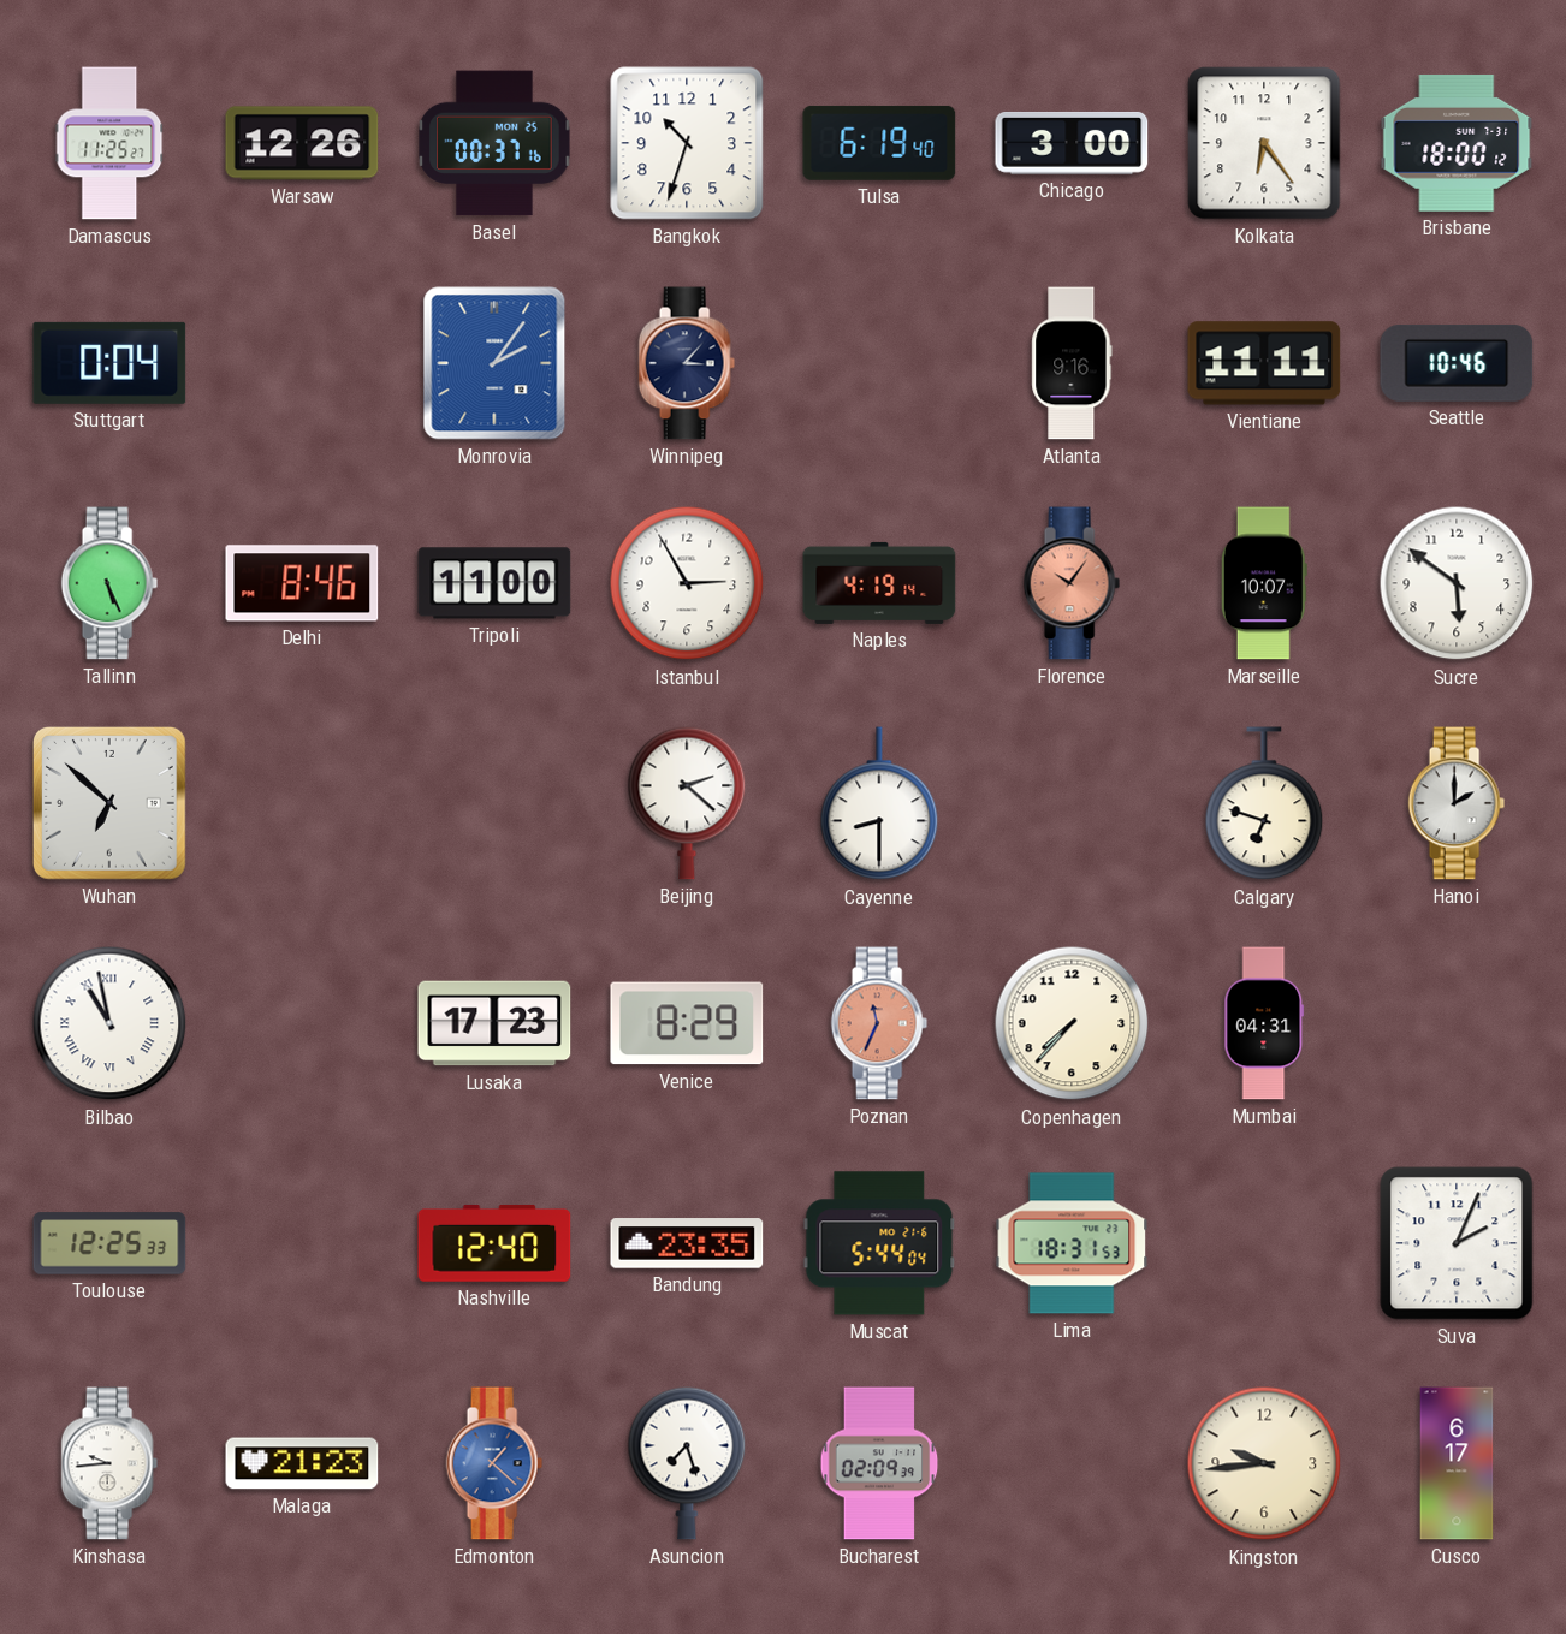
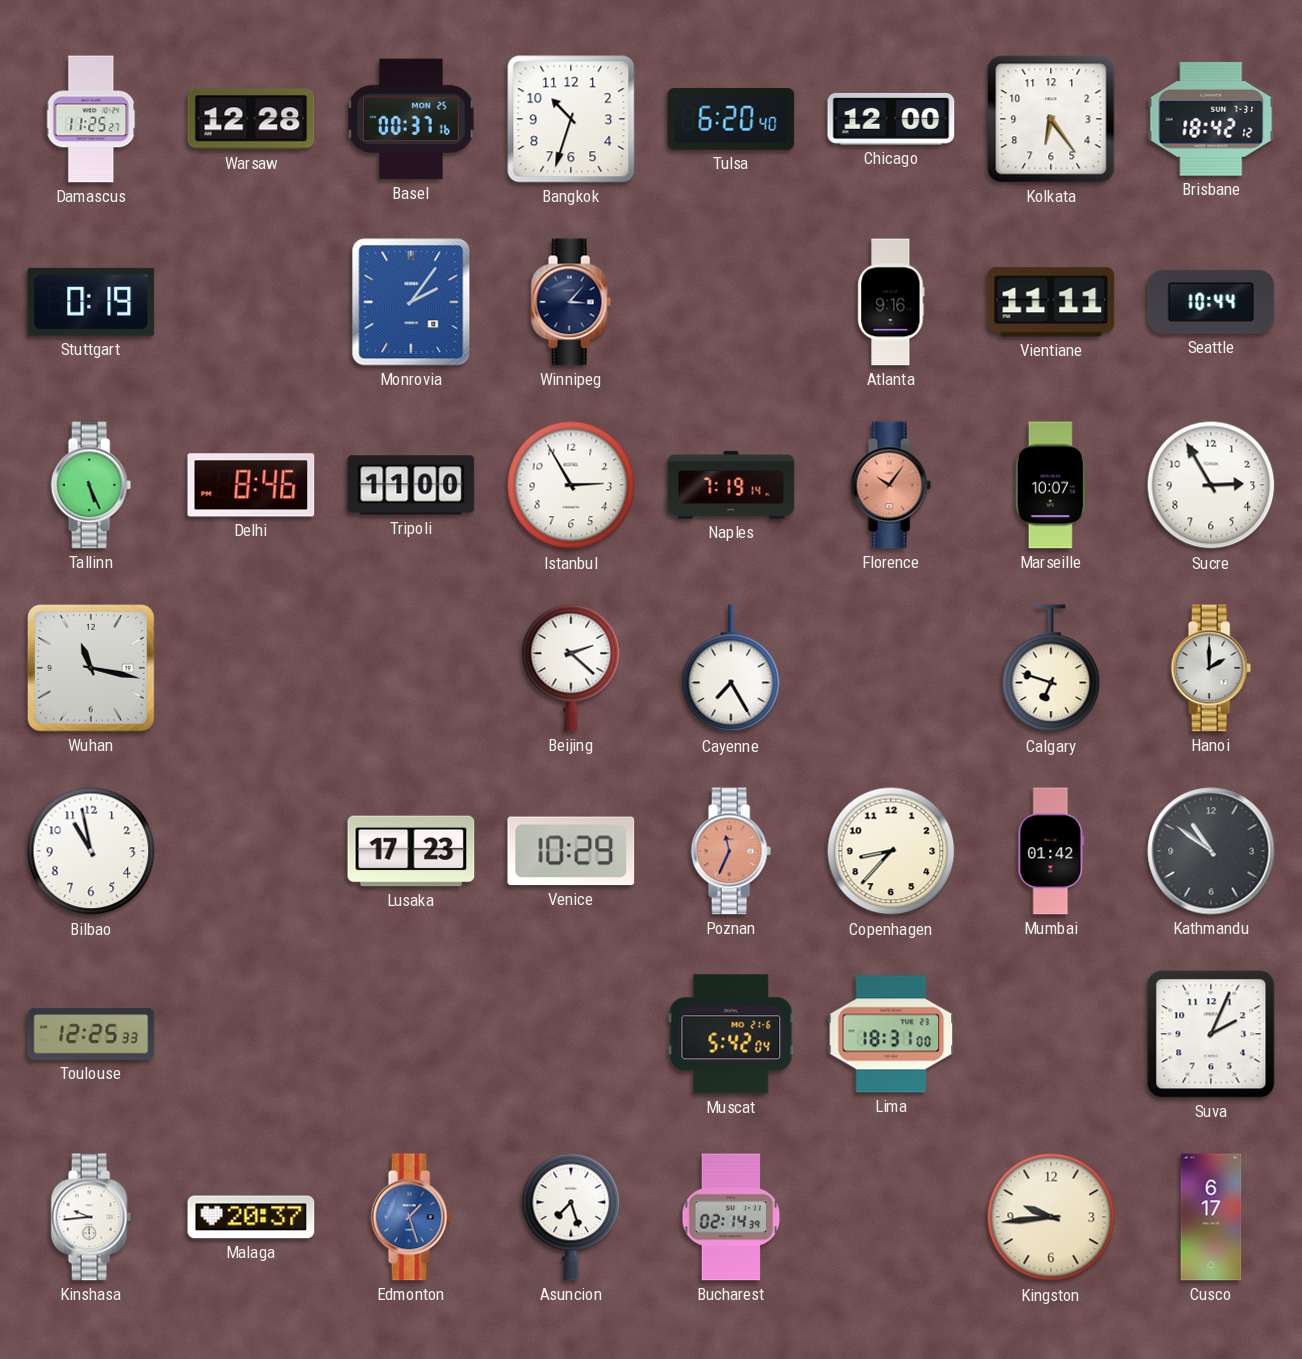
Warsaw: 12:26 -> 12:28
Tulsa: 6:19 -> 6:20
Chicago: 3:00 -> 12:00
Brisbane: 18:00 -> 18:42
Stuttgart: 0:04 -> 0:19
Seattle: 10:46 -> 10:44
Naples: 4:19 -> 7:19
Sucre: 5:51 -> 2:55
Wuhan: 6:52 -> 11:17
Cayenne: 8:30 -> 7:25
Bilbao numerals: Roman -> Arabic
Venice: 8:29 -> 10:29
Copenhagen: 7:37 -> 8:37
Mumbai: 04:31 -> 01:42
Kathmandu: none -> 10:51
Nashville: 12:40 -> none
Bandung: 23:35 -> none
Muscat: 5:44 -> 5:42
Lima: 18:31:53 -> 18:31:00
Malaga: 21:23 -> 20:37
Edmonton: 1:22 -> 1:27
Bucharest: 02:09 -> 02:14
